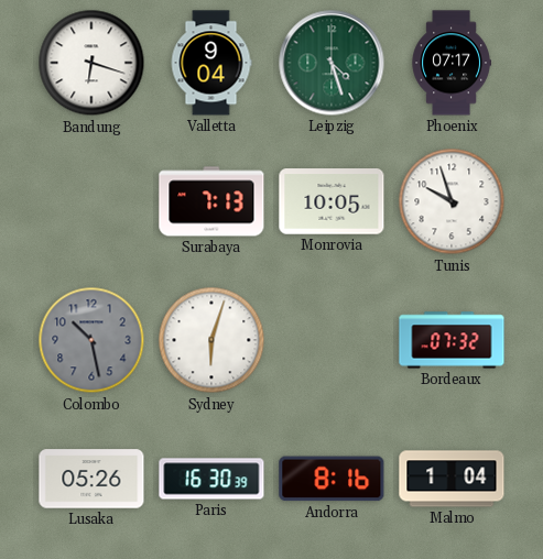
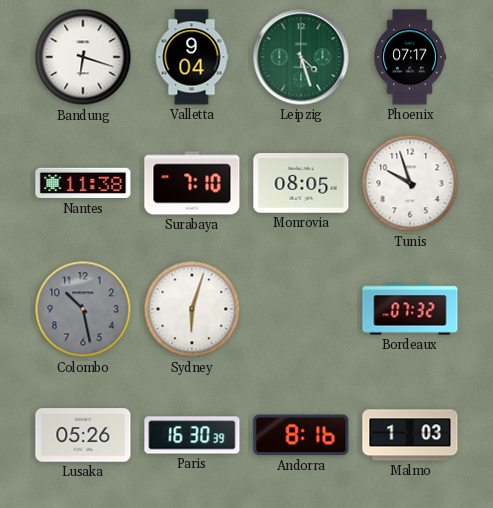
Nantes: none -> 11:38
Surabaya: 7:13 -> 7:10
Monrovia: 10:05 -> 08:05
Malmo: 1:04 -> 1:03
